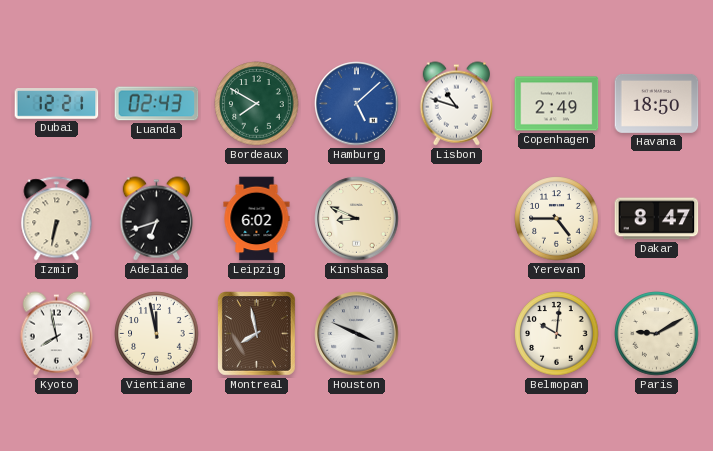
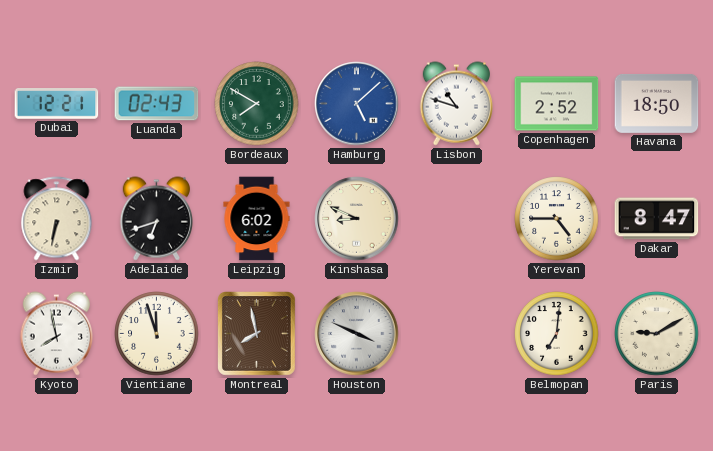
Copenhagen: 2:49 -> 2:52
Vientiane: 11:58 -> 11:57
Belmopan: 10:01 -> 7:01
